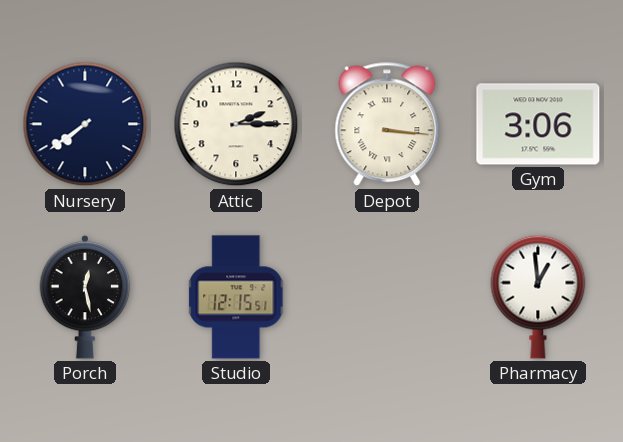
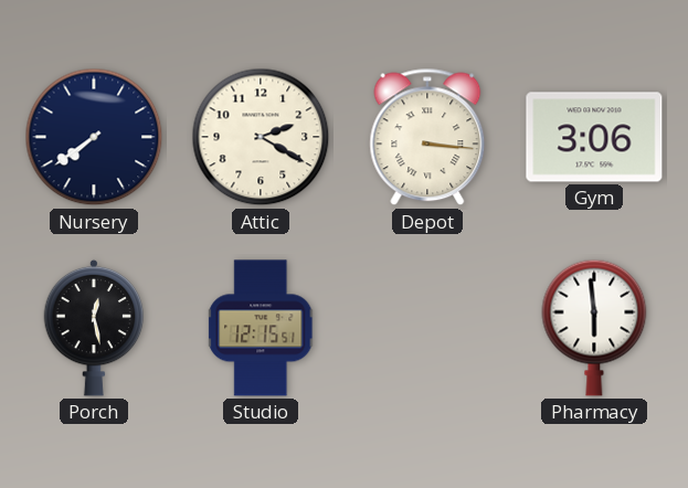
Attic: 2:15 -> 2:20
Pharmacy: 12:59 -> 5:59
